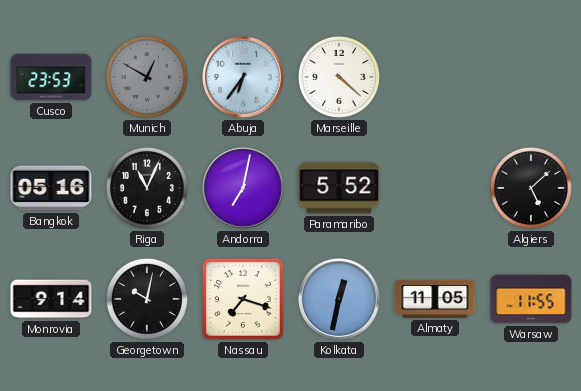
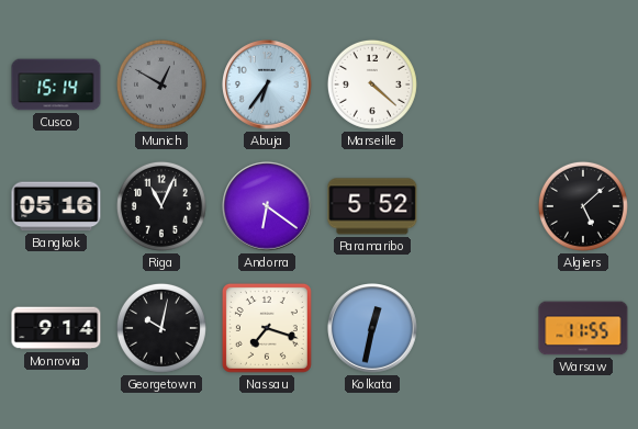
Cusco: 23:53 -> 15:14
Andorra: 7:02 -> 6:21
Almaty: 11:05 -> none
